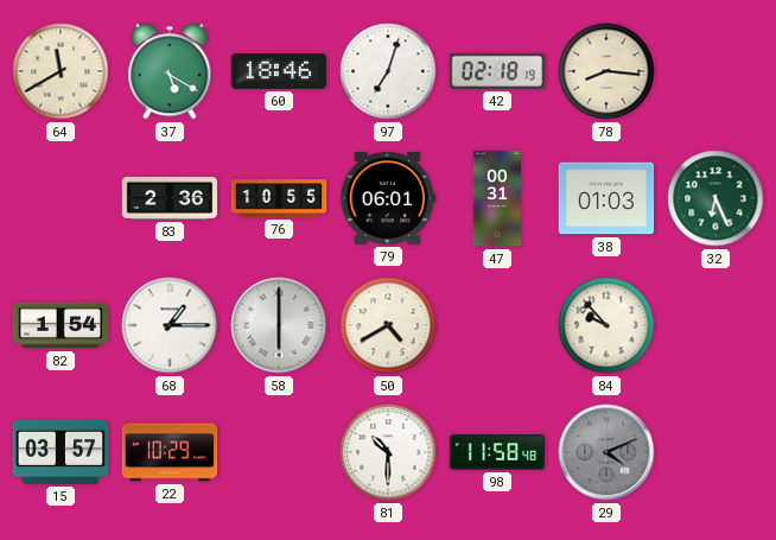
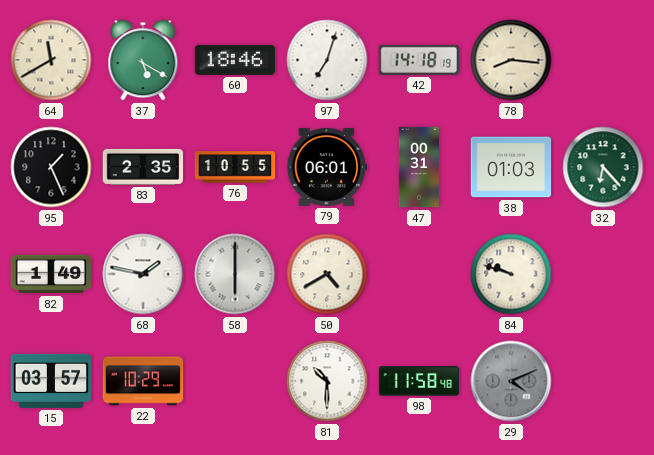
42: 02:18 -> 14:18
95: none -> 1:26
83: 2:36 -> 2:35
32: 6:26 -> 6:23
82: 1:54 -> 1:49
68: 1:15 -> 1:47
84: 9:53 -> 9:48
